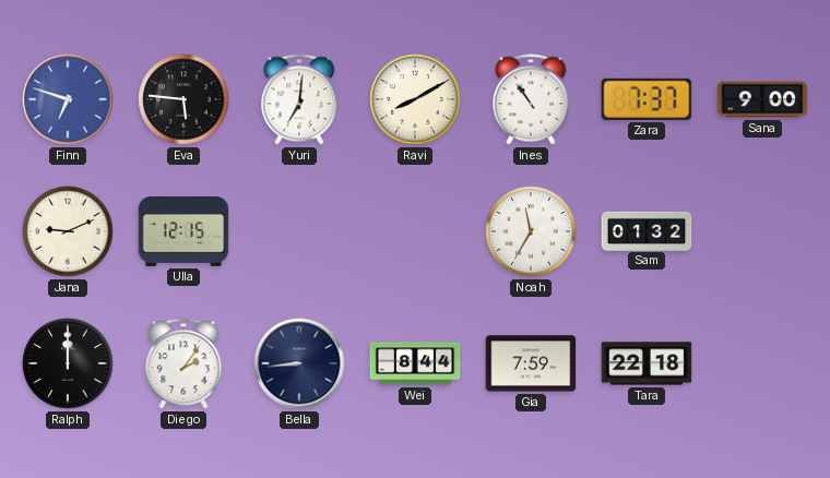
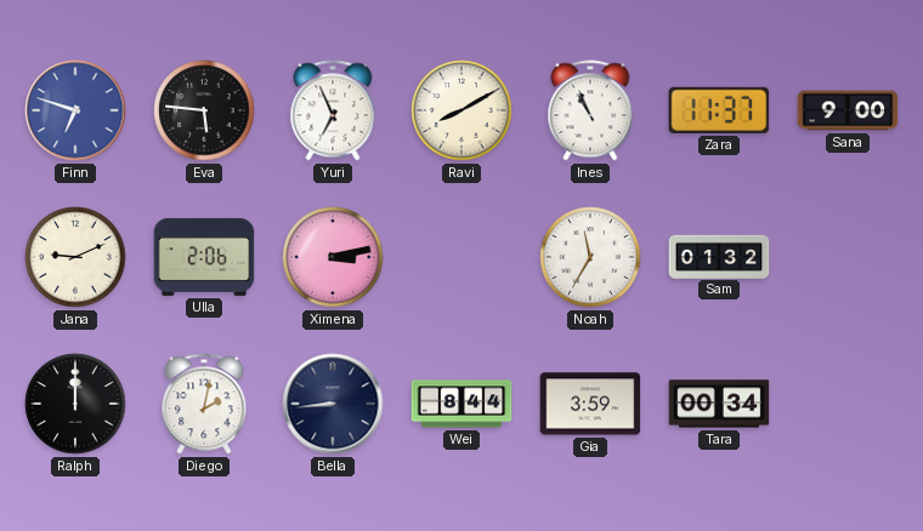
Yuri: 7:01 -> 6:56
Ines: 10:54 -> 10:56
Zara: 7:37 -> 11:37
Ulla: 12:15 -> 2:06
Ximena: none -> 3:13
Diego: 2:06 -> 2:02
Gia: 7:59 -> 3:59
Tara: 22:18 -> 00:34
